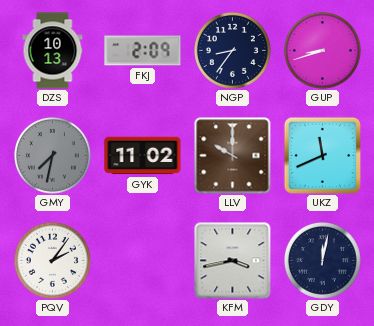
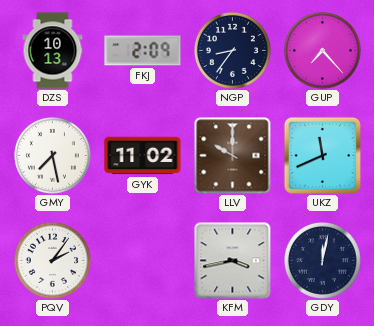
GUP: 8:42 -> 7:23
GMY: 7:32 -> 7:28
GMY dial: grey -> white
